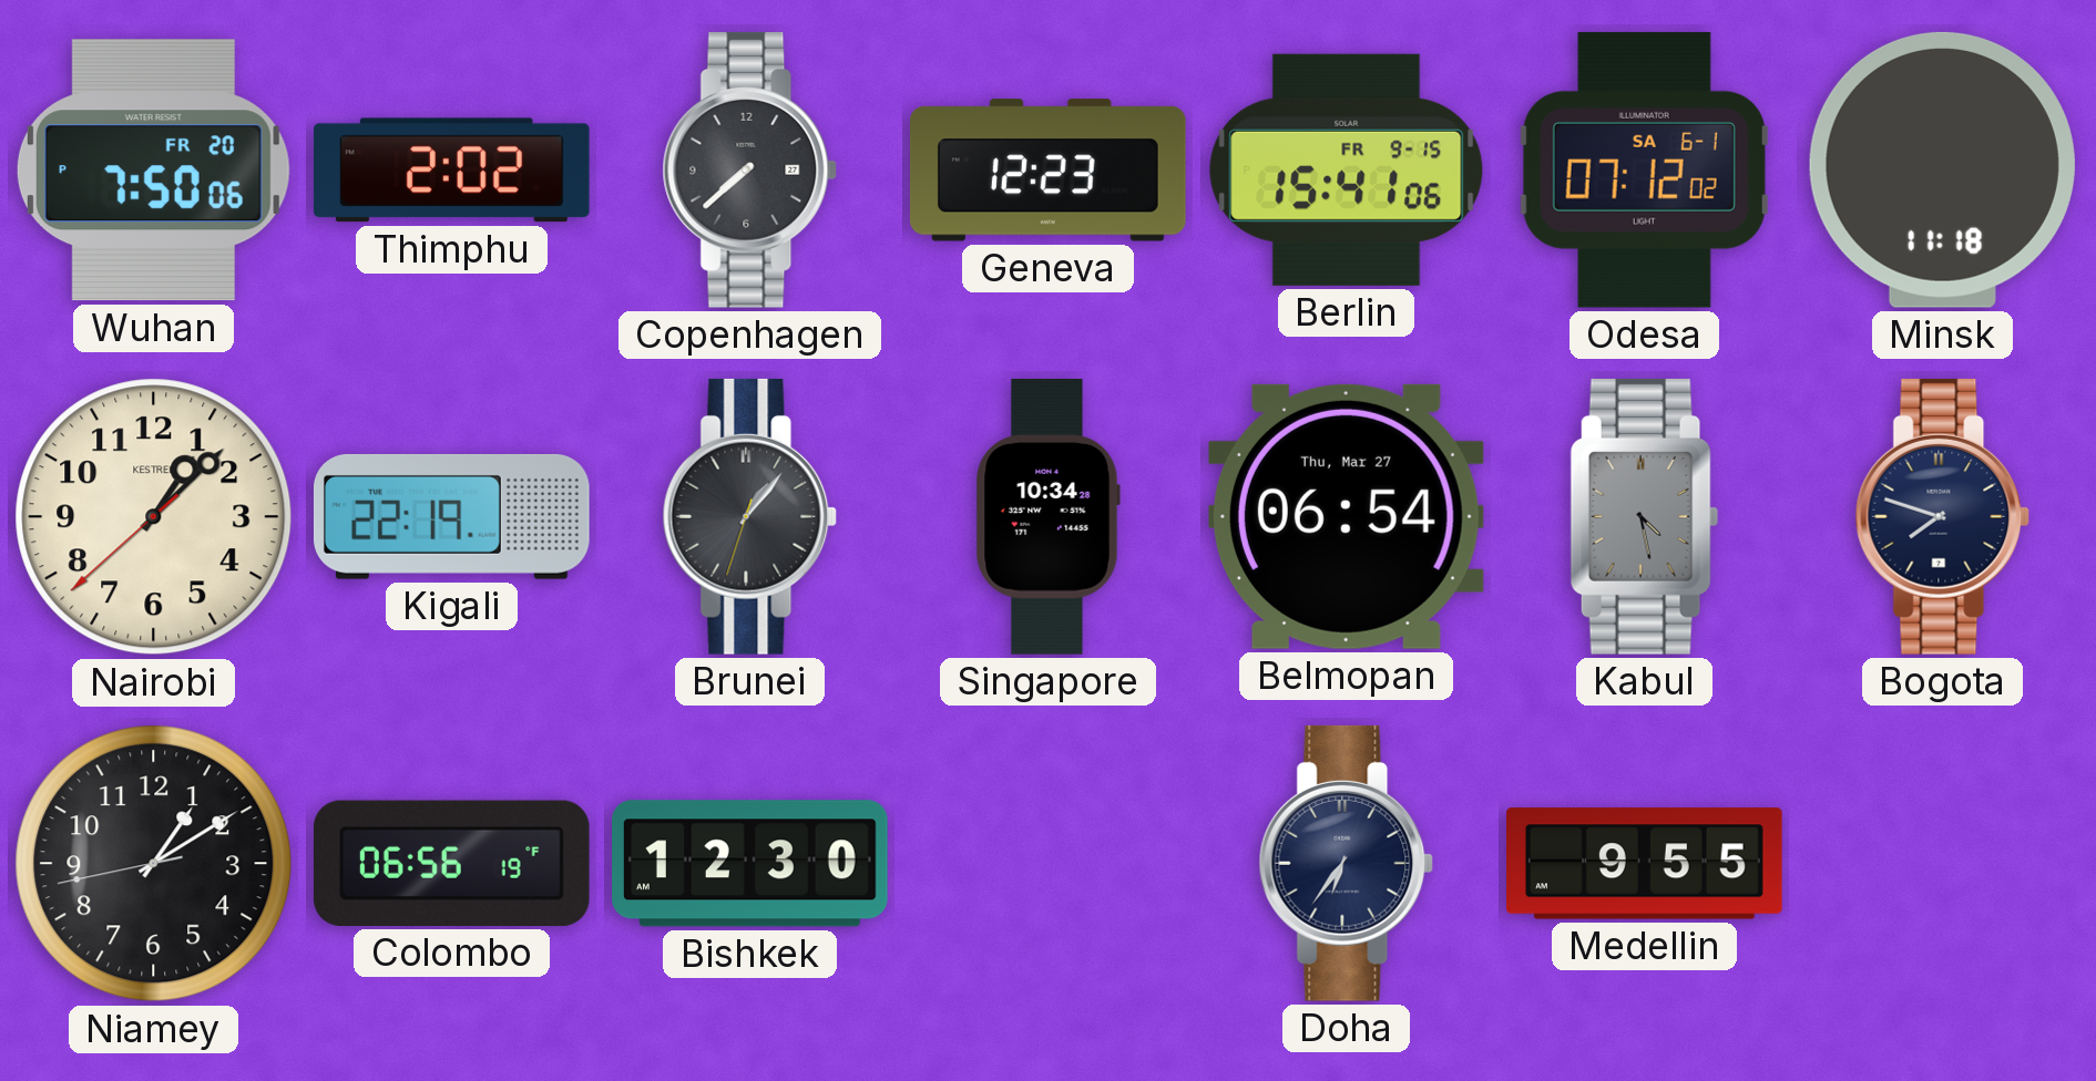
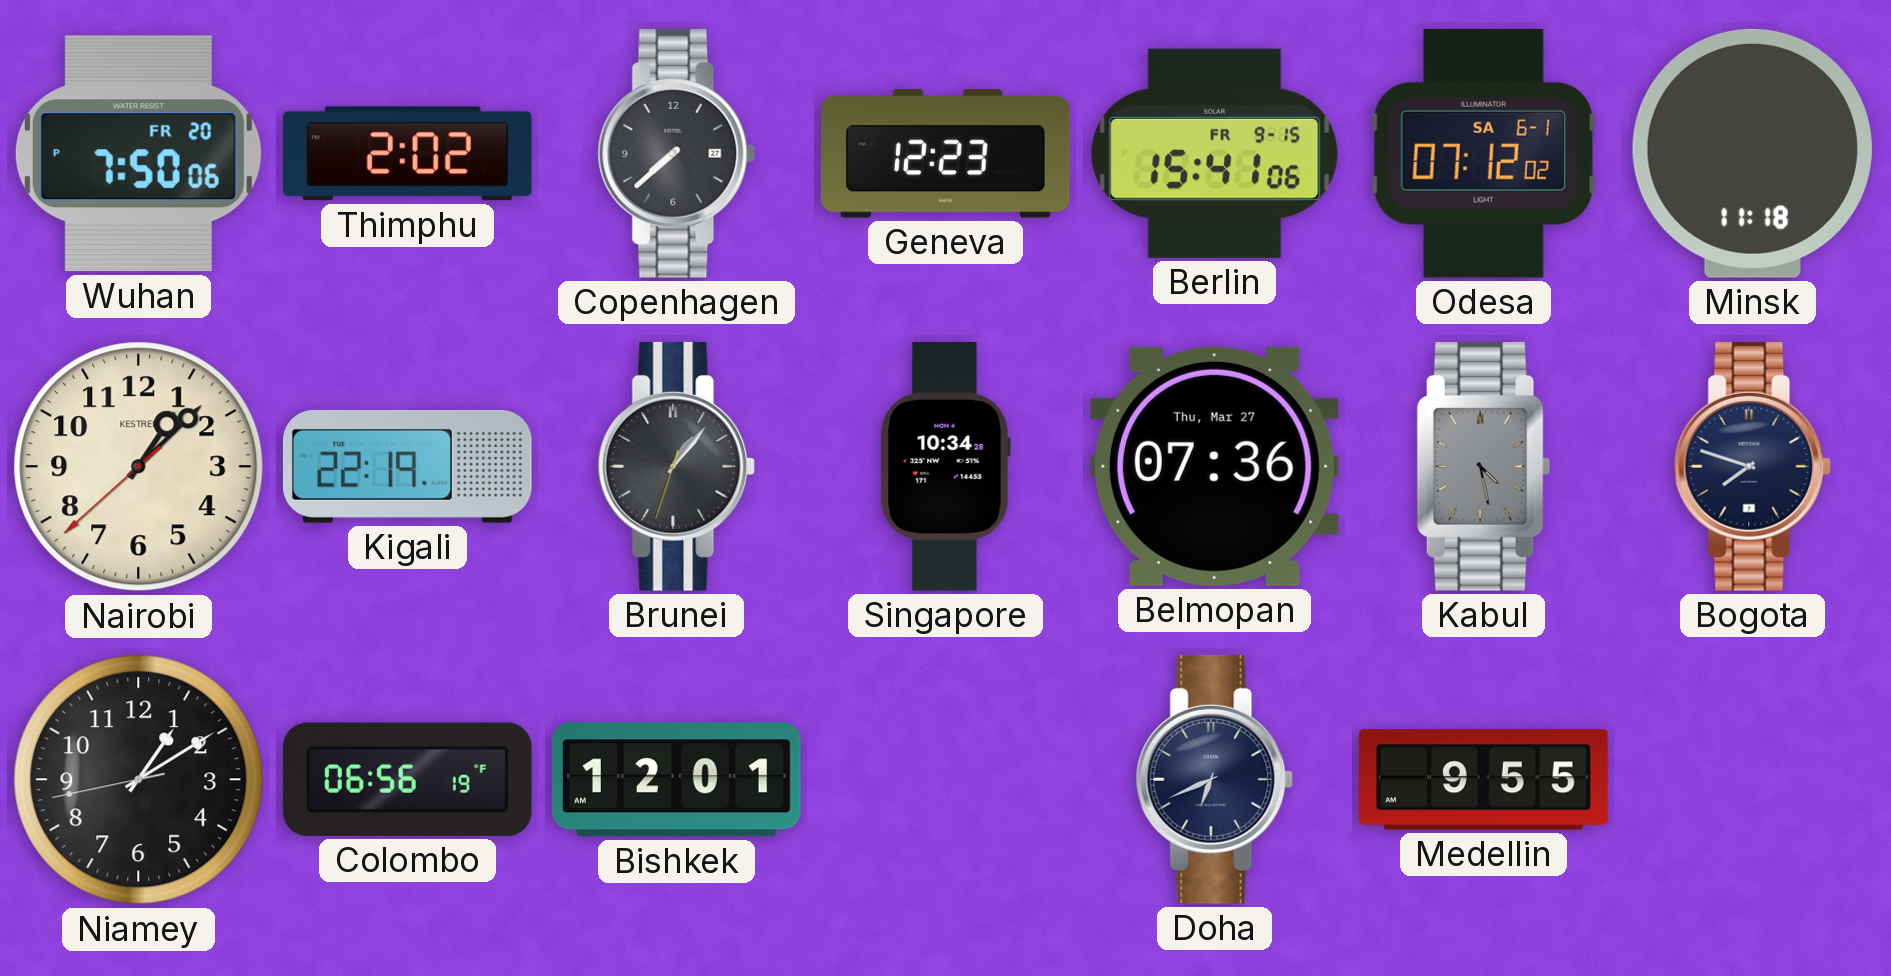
Belmopan: 06:54 -> 07:36
Bishkek: 12:30 -> 12:01
Doha: 6:36 -> 6:41
